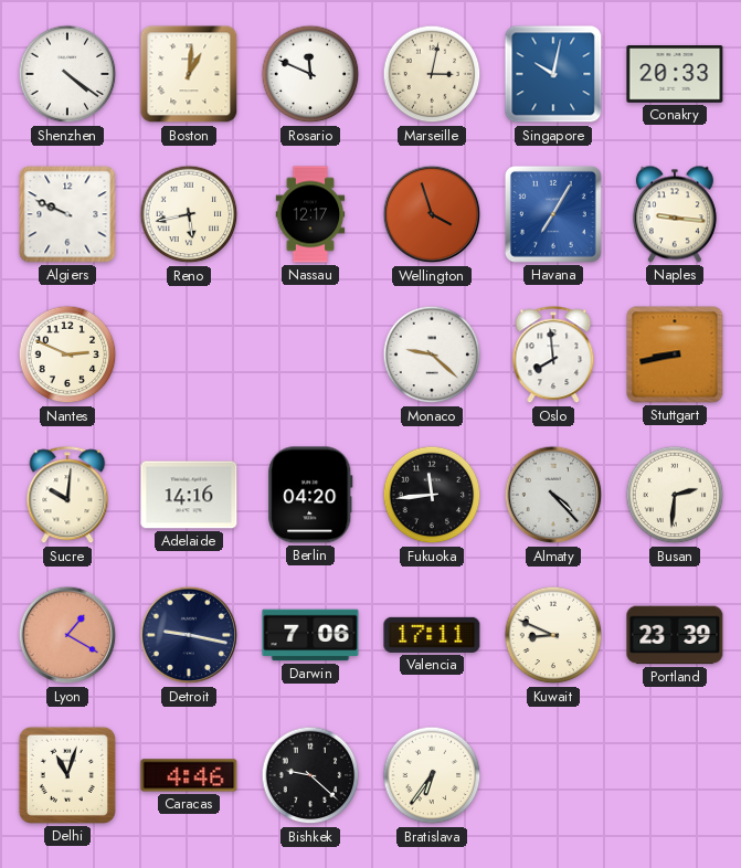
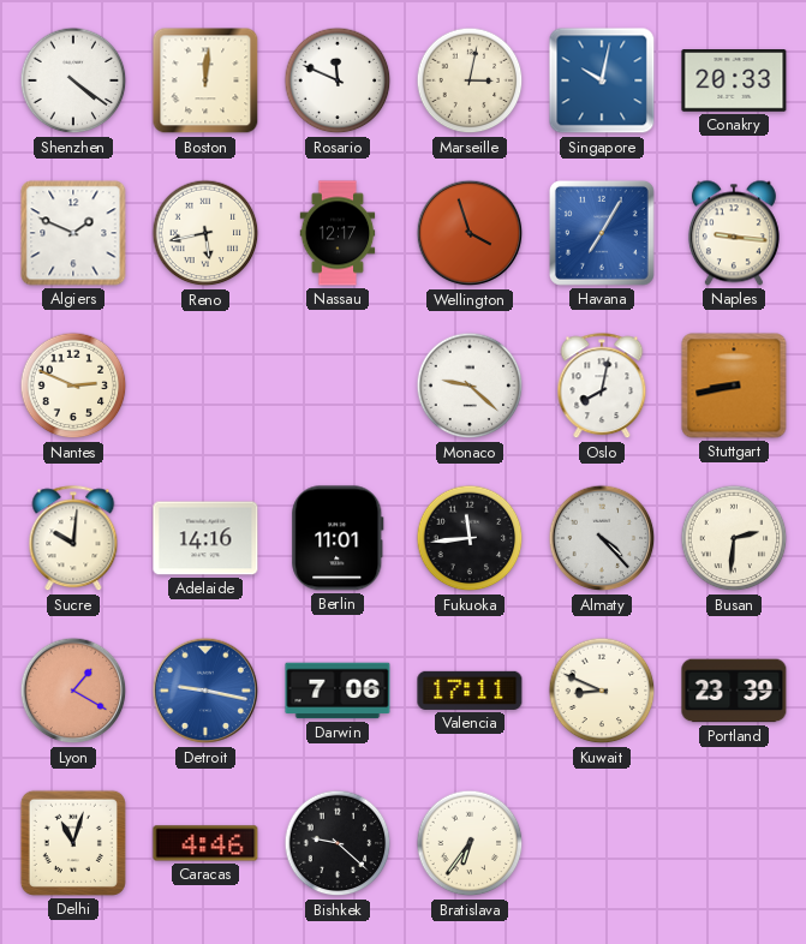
Boston: 1:01 -> 12:01
Algiers: 9:49 -> 1:49
Oslo: 7:59 -> 8:02
Berlin: 04:20 -> 11:01
Detroit dial: navy -> blue
